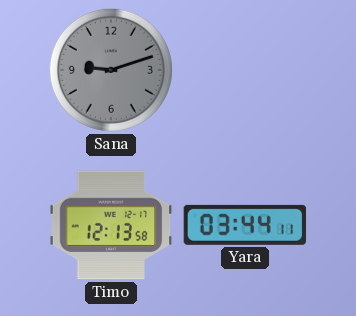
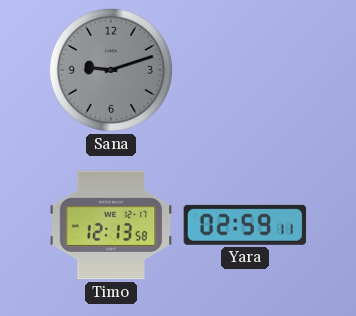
Yara: 03:44 -> 02:59
